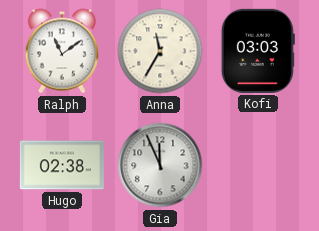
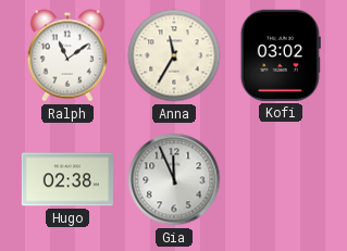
Kofi: 03:03 -> 03:02
